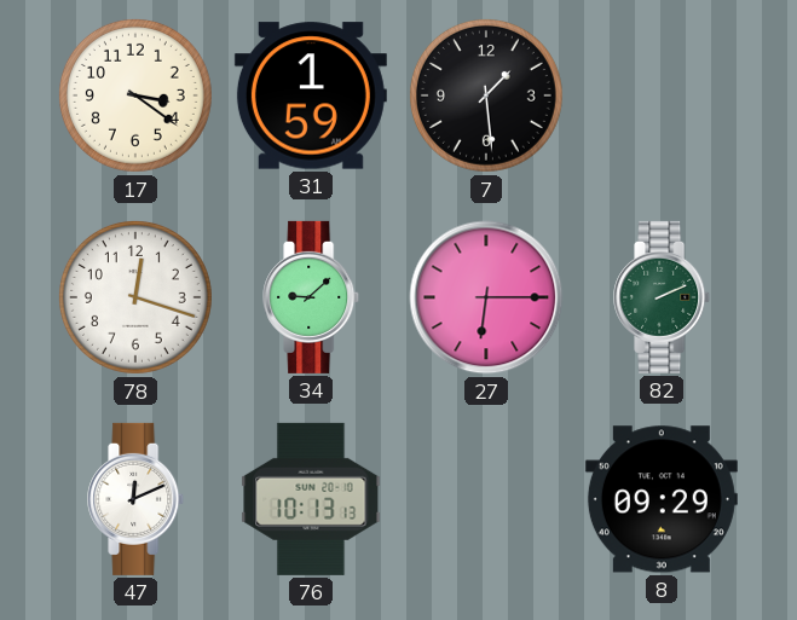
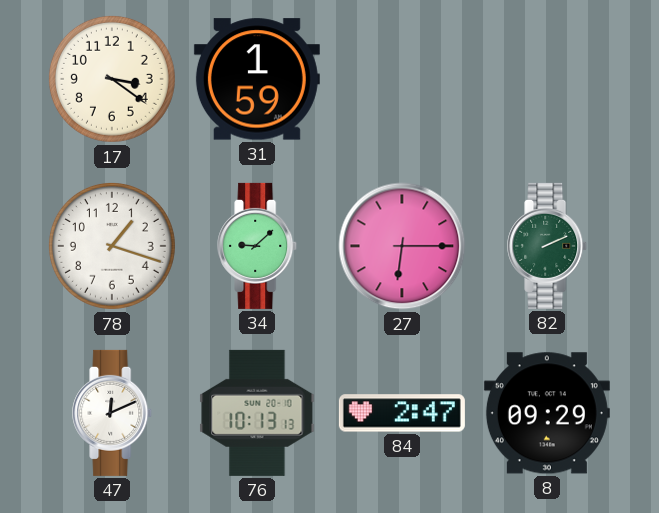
7: 1:29 -> none
78: 12:18 -> 1:18
84: none -> 2:47
